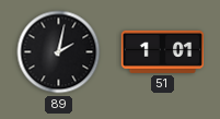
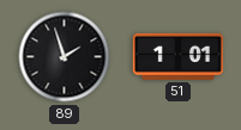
89: 2:02 -> 1:57
